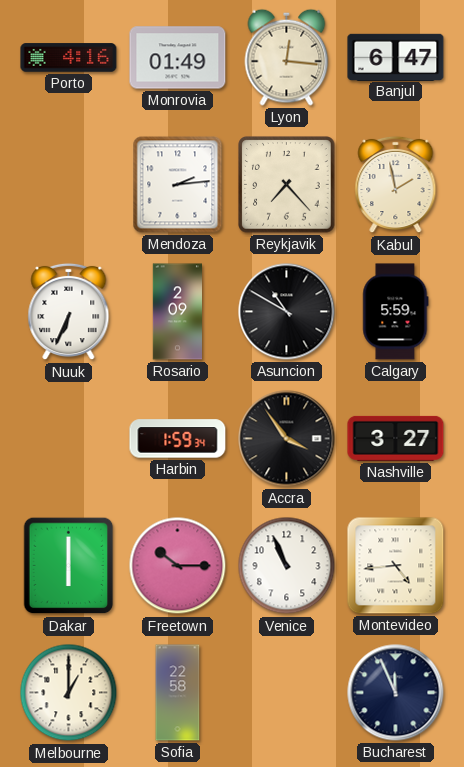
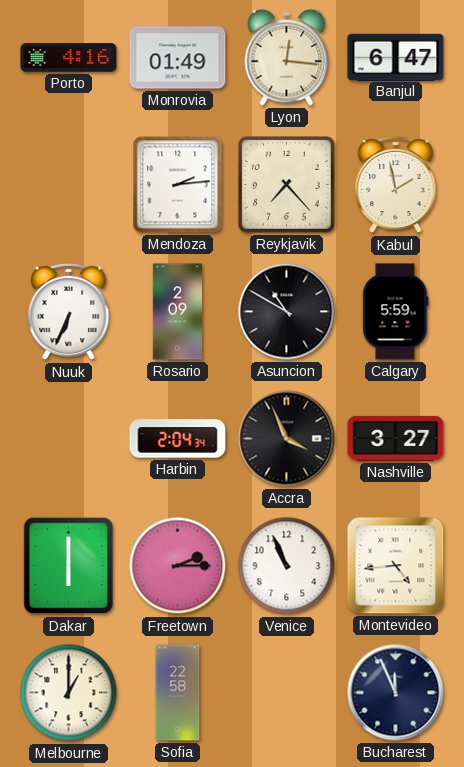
Harbin: 1:59 -> 2:04
Accra: 3:54 -> 3:56
Freetown: 10:15 -> 2:15
